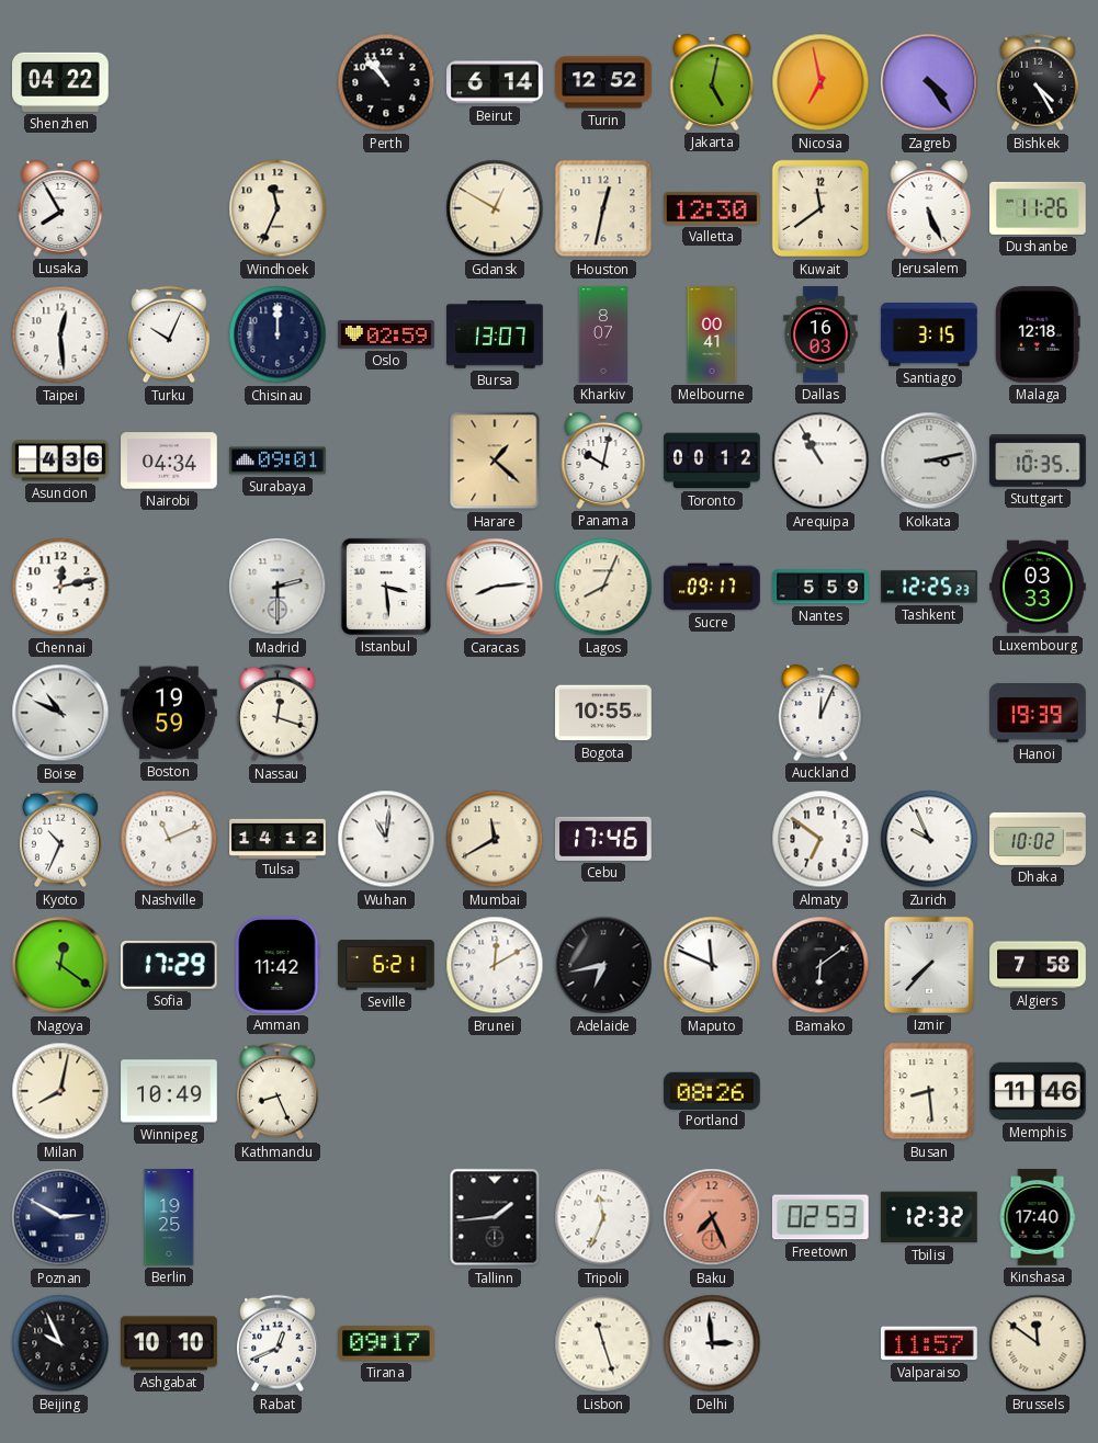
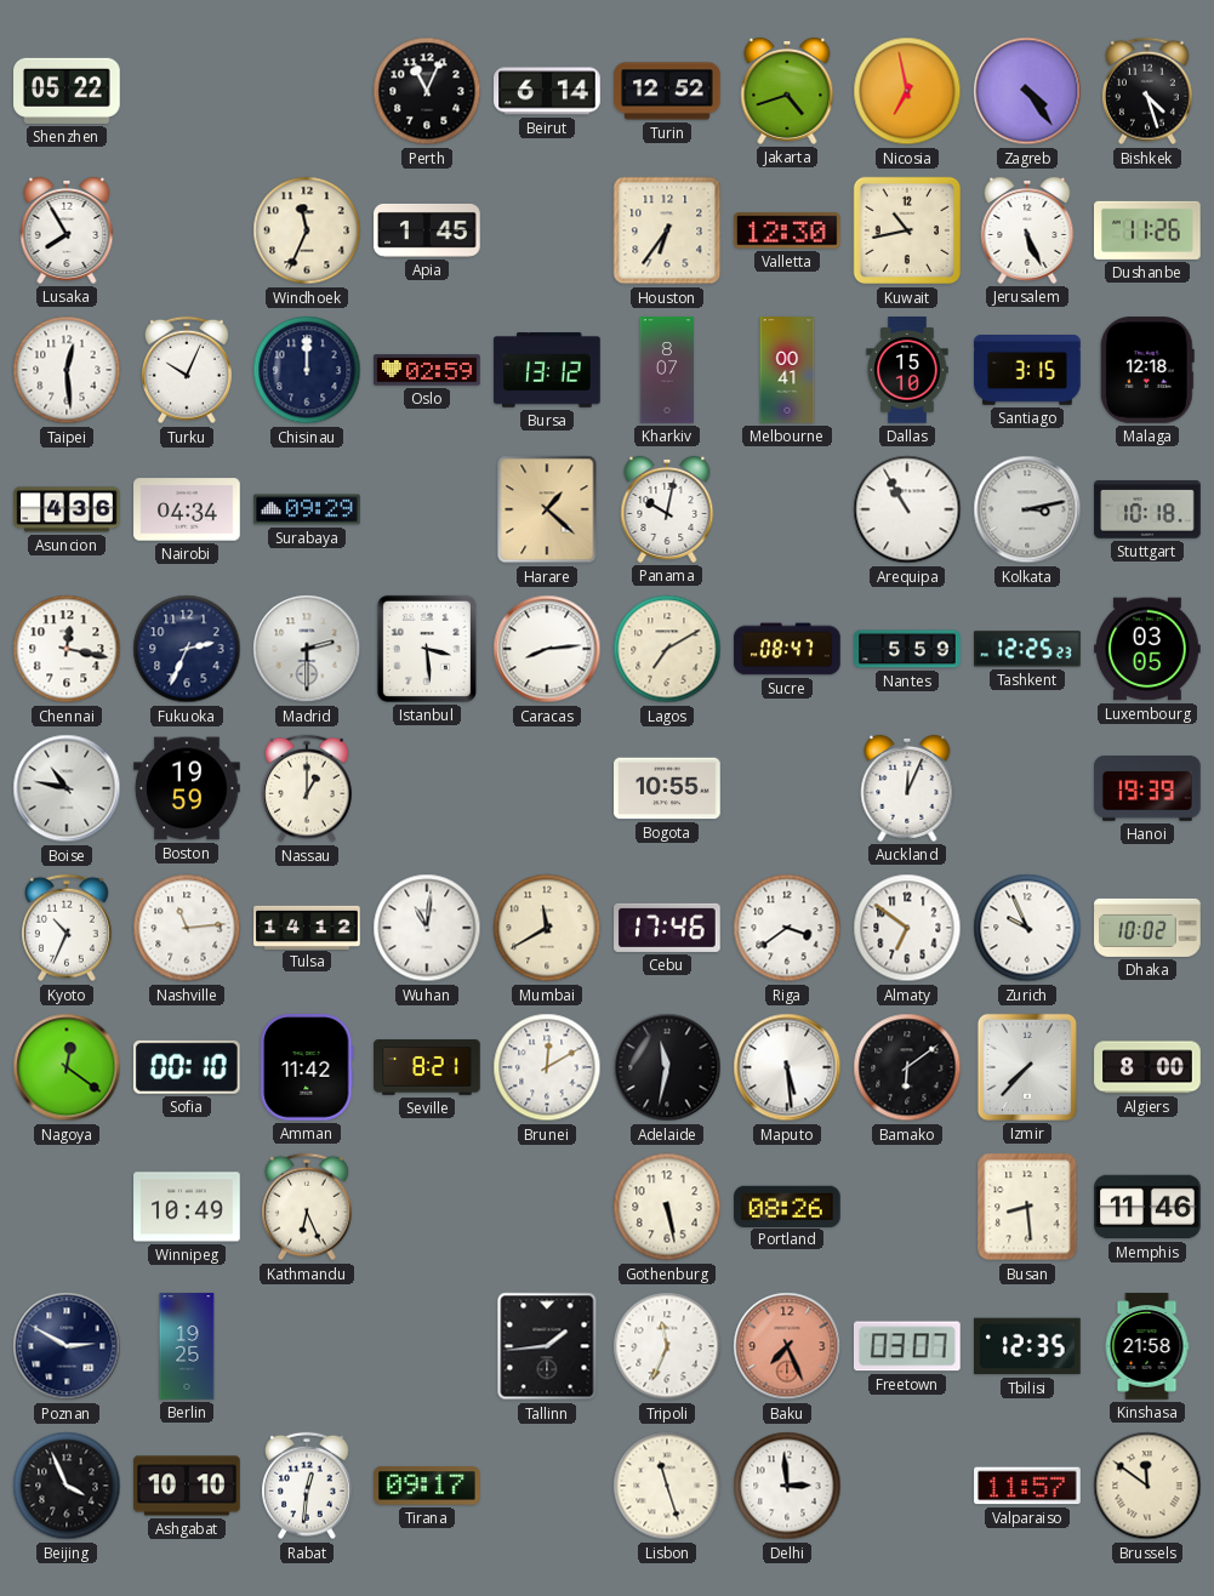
Shenzhen: 04:22 -> 05:22
Perth: 10:53 -> 11:04
Jakarta: 5:02 -> 4:42
Bishkek: 4:25 -> 4:27
Apia: none -> 1:45
Gdansk: 12:50 -> none
Houston: 12:32 -> 6:36
Kuwait: 11:39 -> 10:43
Bursa: 13:07 -> 13:12
Dallas: 16:03 -> 15:10
Surabaya: 09:01 -> 09:29
Toronto: 00:12 -> none
Stuttgart: 10:35 -> 10:18
Chennai: 12:13 -> 12:17
Fukuoka: none -> 2:34
Lagos: 8:04 -> 7:10
Sucre: 09:17 -> 08:47
Luxembourg: 03:33 -> 03:05
Boise: 10:49 -> 10:47
Nassau: 12:18 -> 1:00
Nashville: 11:11 -> 11:14
Riga: none -> 3:39
Sofia: 17:29 -> 00:10
Seville: 6:21 -> 8:21
Adelaide: 6:43 -> 11:32
Maputo: 11:49 -> 5:29
Algiers: 7:58 -> 8:00
Milan: 8:02 -> none
Kathmandu: 8:26 -> 6:26
Gothenburg: none -> 5:28
Freetown: 02:53 -> 03:07
Tbilisi: 12:32 -> 12:35
Kinshasa: 17:40 -> 21:58
Beijing: 9:56 -> 3:56
Rabat: 12:41 -> 12:31
